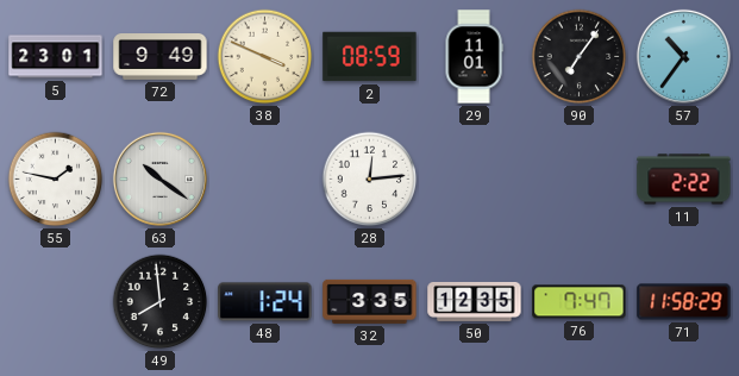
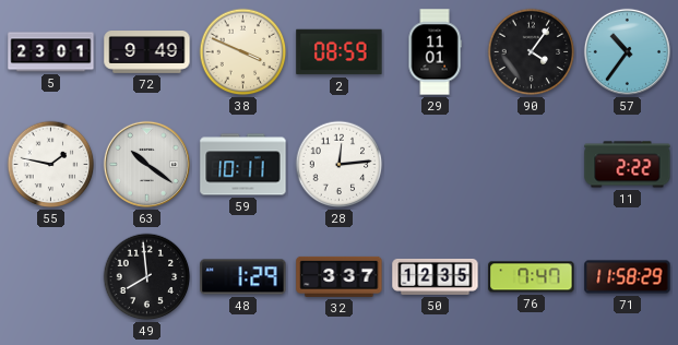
90: 7:06 -> 4:06
59: none -> 10:11
48: 1:24 -> 1:29
32: 3:35 -> 3:37
